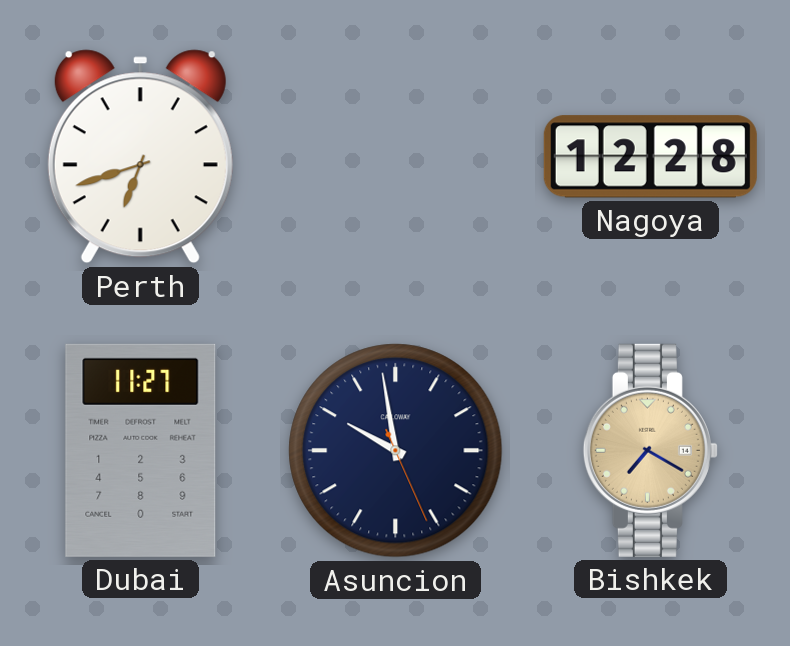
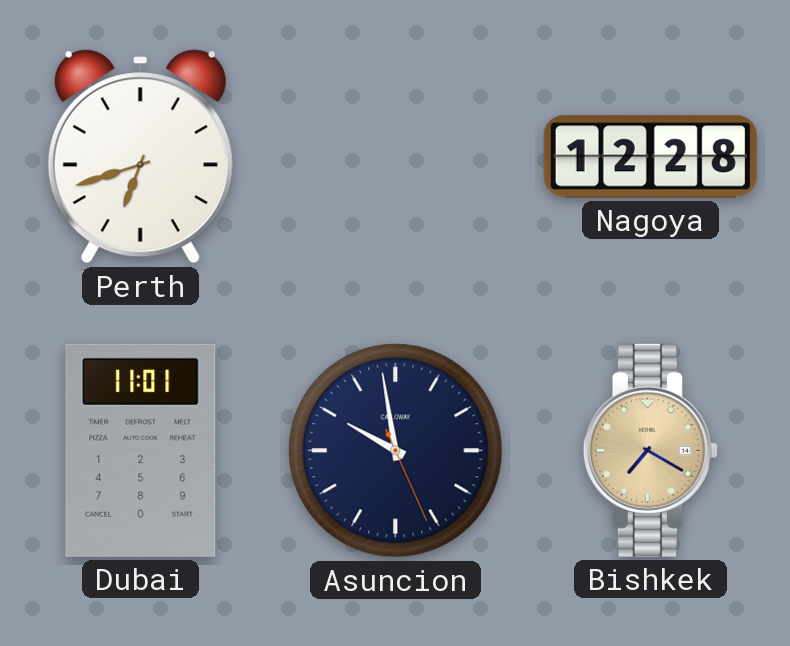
Dubai: 11:27 -> 11:01
